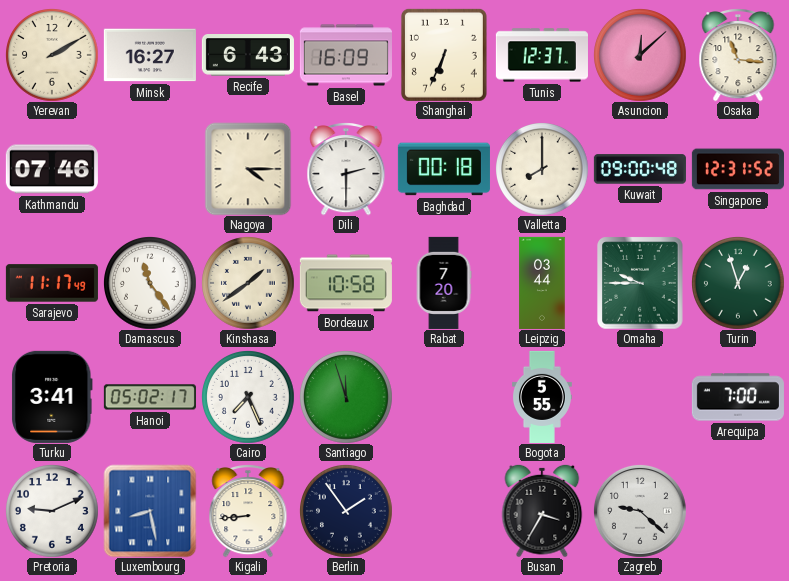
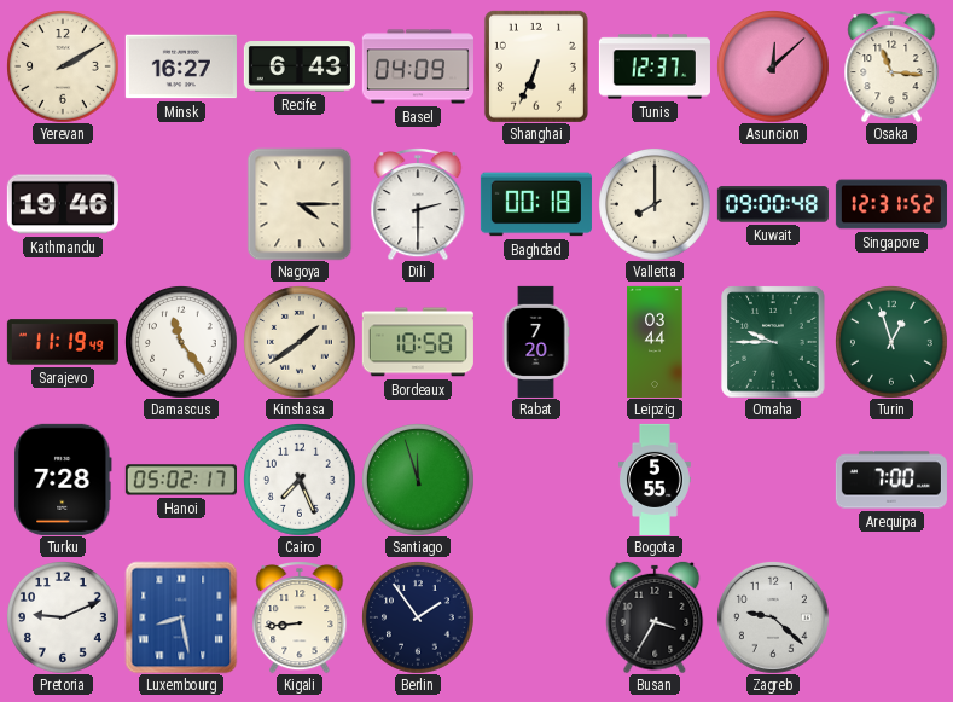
Basel: 16:09 -> 04:09
Kathmandu: 07:46 -> 19:46
Sarajevo: 11:17 -> 11:19
Turku: 3:41 -> 7:28
